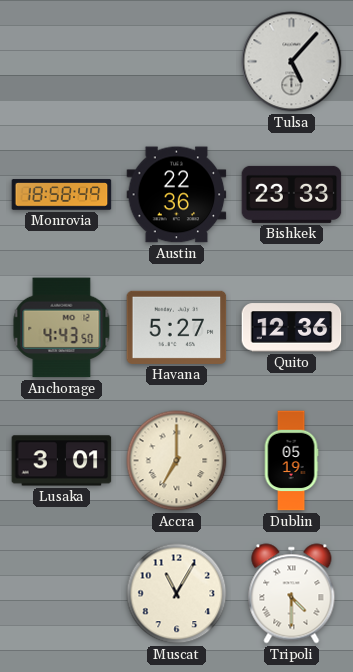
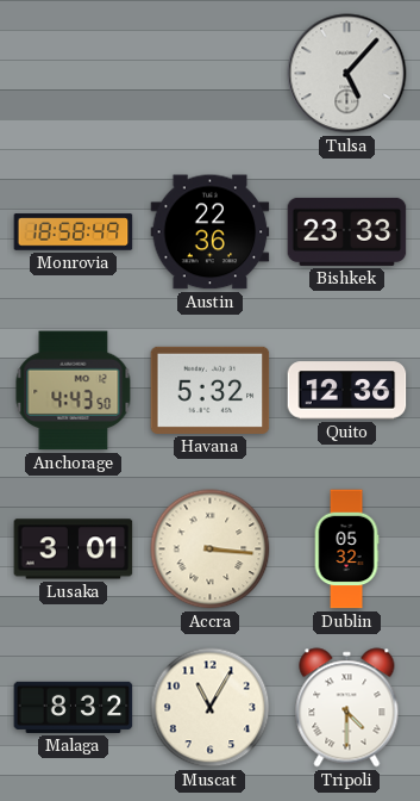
Havana: 5:27 -> 5:32
Accra: 7:00 -> 3:16
Dublin: 05:19 -> 05:32
Malaga: none -> 8:32
